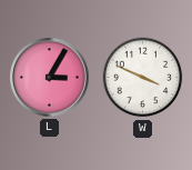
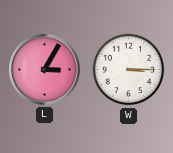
W: 3:49 -> 3:15
